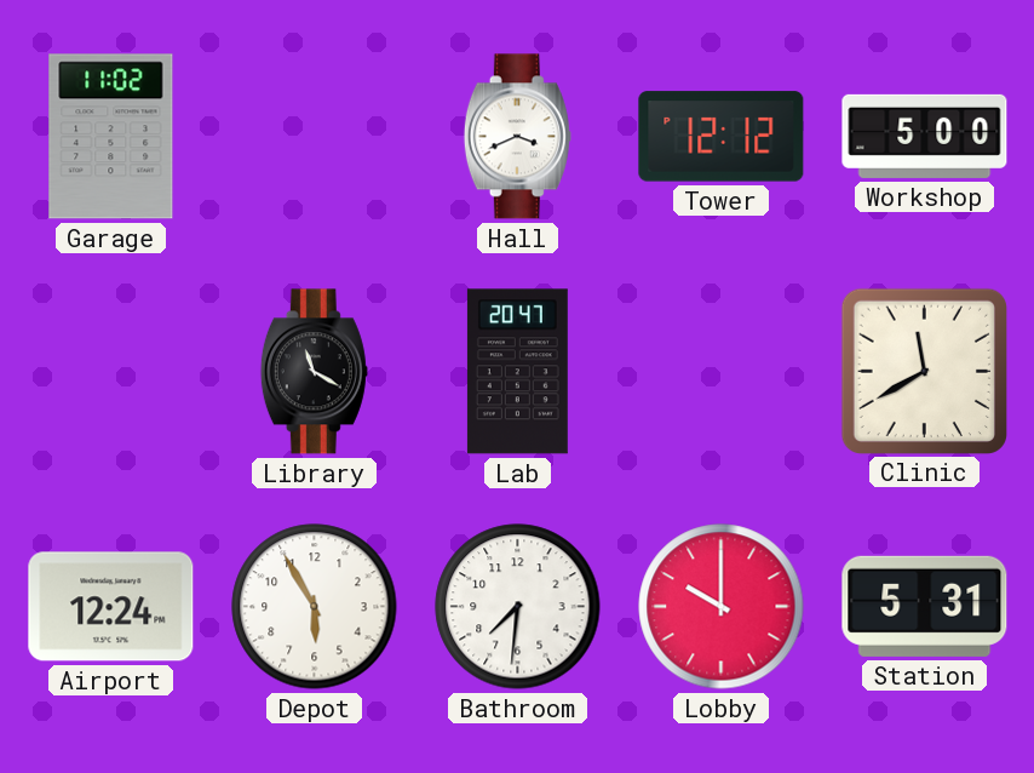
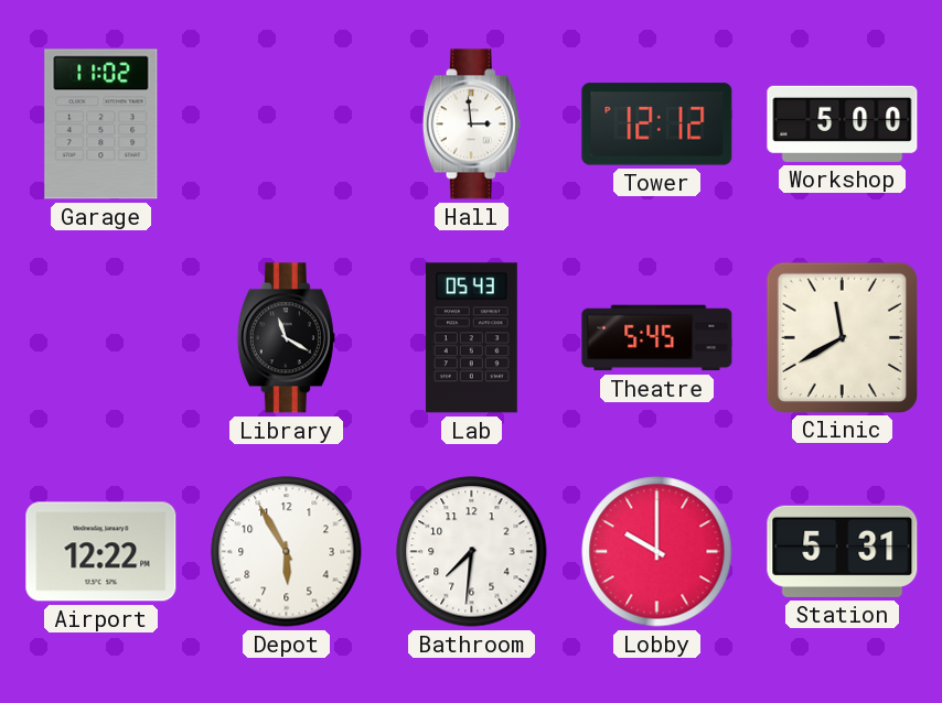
Hall: 3:41 -> 2:59
Lab: 20:47 -> 05:43
Theatre: none -> 5:45
Airport: 12:24 -> 12:22
